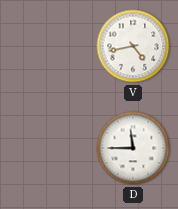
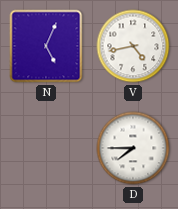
N: none -> 5:04
D: 11:45 -> 7:45
